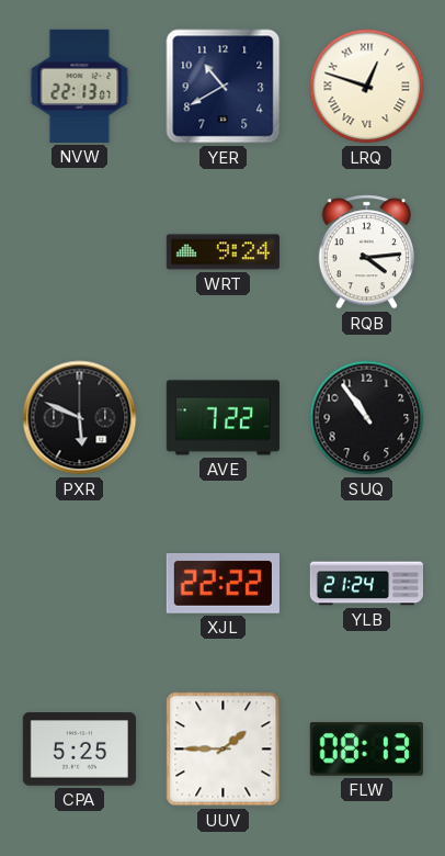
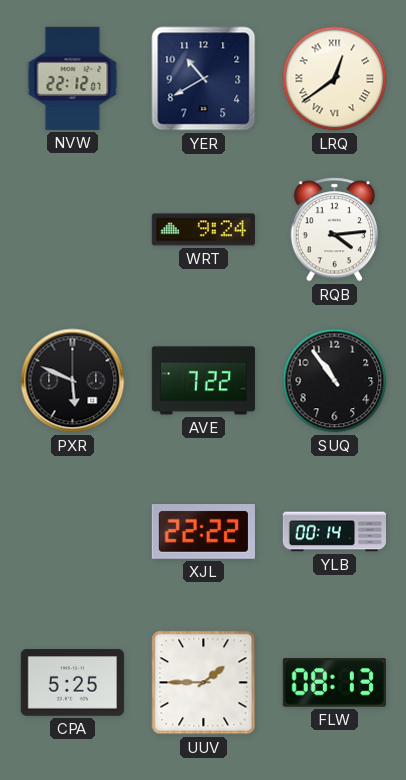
NVW: 22:13 -> 22:12
LRQ: 12:48 -> 12:39
YLB: 21:24 -> 00:14
